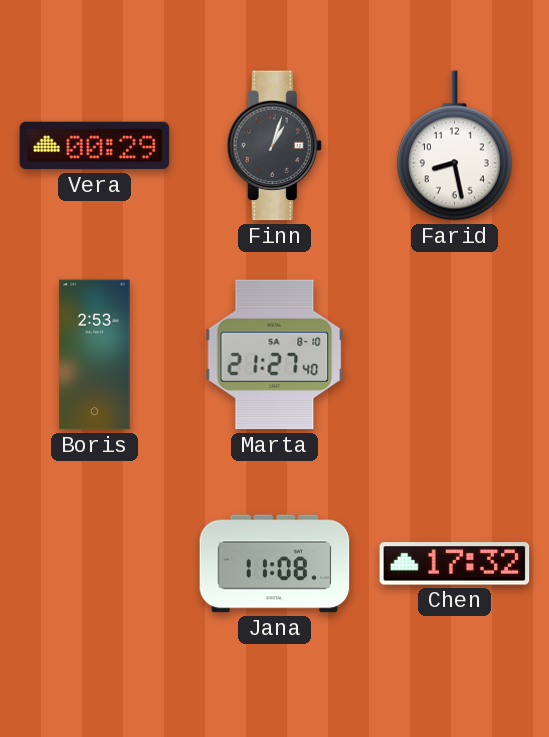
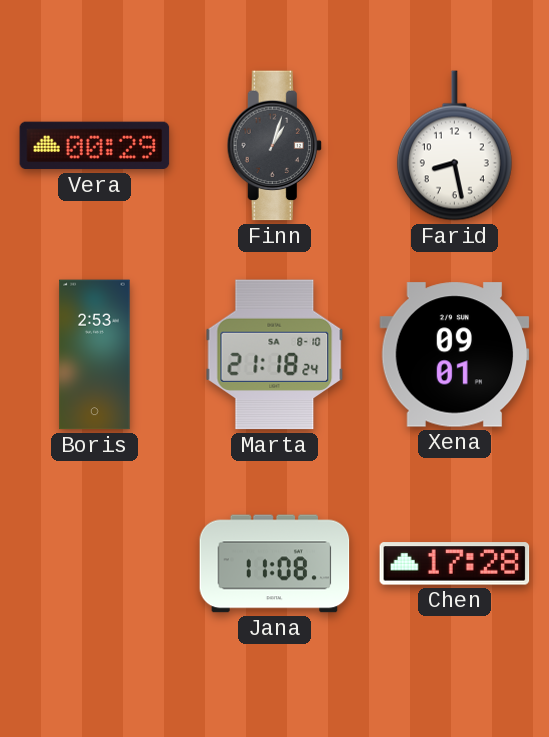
Marta: 21:27 -> 21:18
Xena: none -> 09:01
Chen: 17:32 -> 17:28
